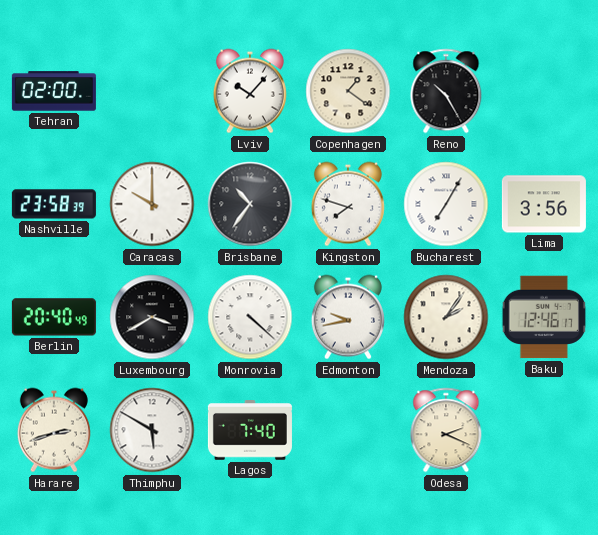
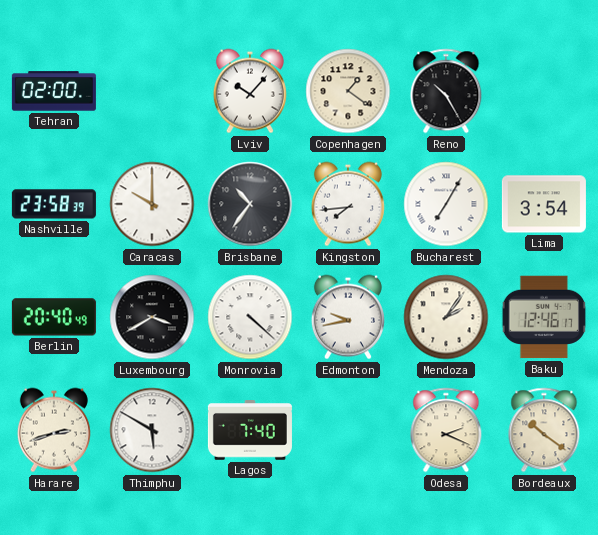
Kingston: 7:48 -> 7:44
Lima: 3:56 -> 3:54
Bordeaux: none -> 10:21
